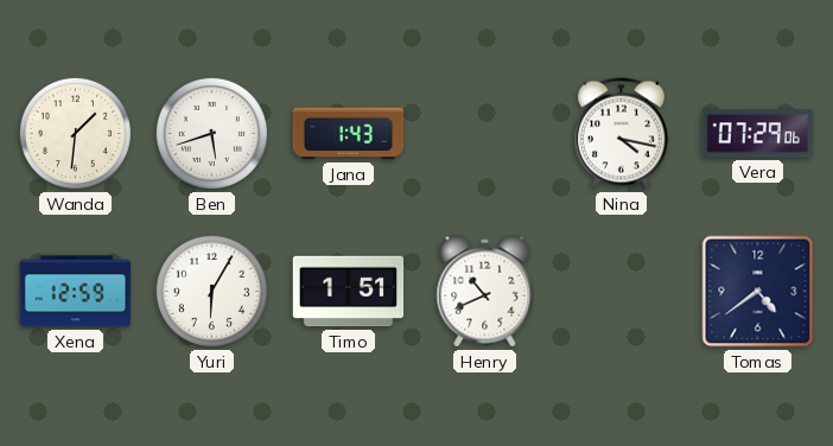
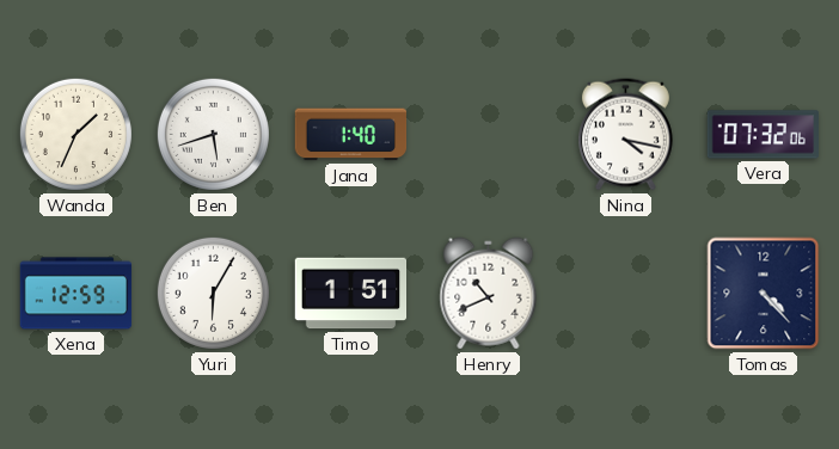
Wanda: 1:31 -> 1:34
Jana: 1:43 -> 1:40
Vera: 07:29 -> 07:32
Tomas: 4:39 -> 4:23
